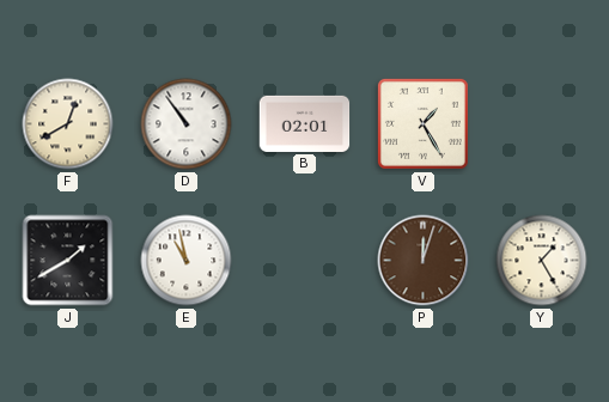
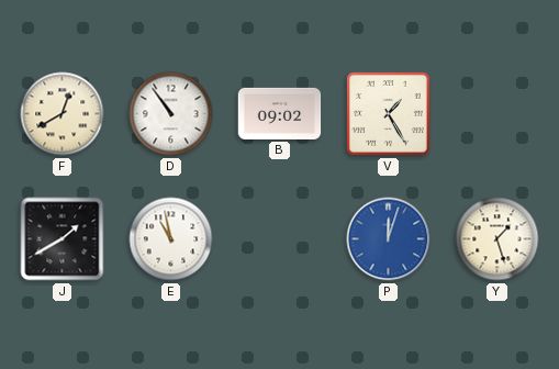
B: 02:01 -> 09:02
P dial: brown -> blue
Y: 1:25 -> 1:27
